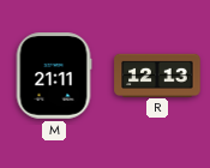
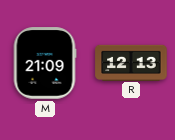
M: 21:11 -> 21:09
